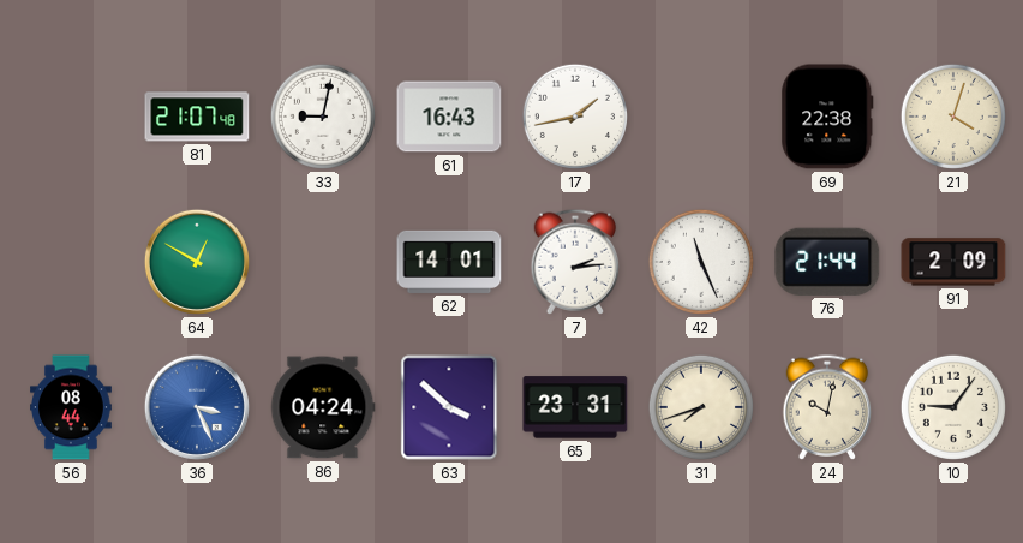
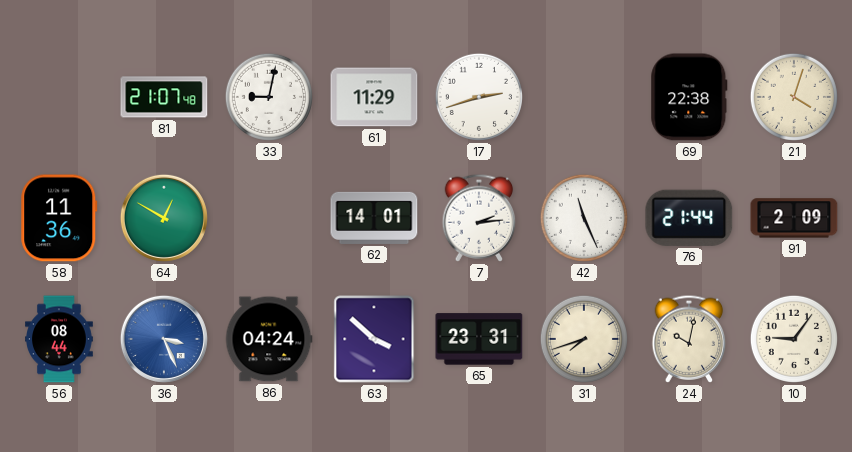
61: 16:43 -> 11:29
17: 1:43 -> 2:42
58: none -> 11:36
